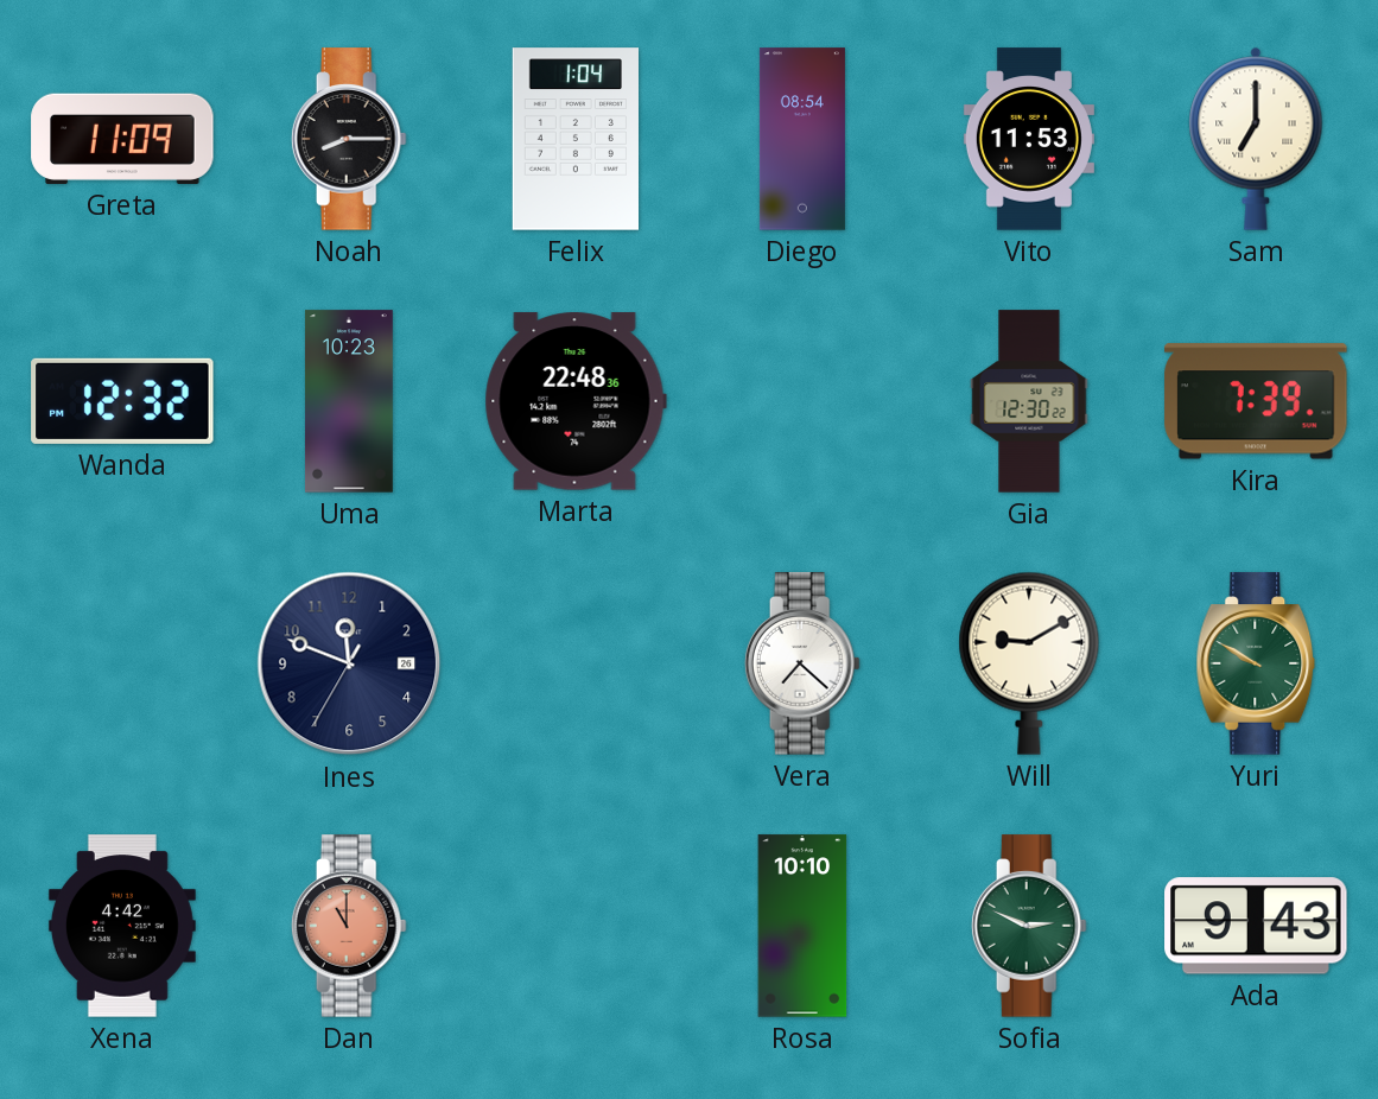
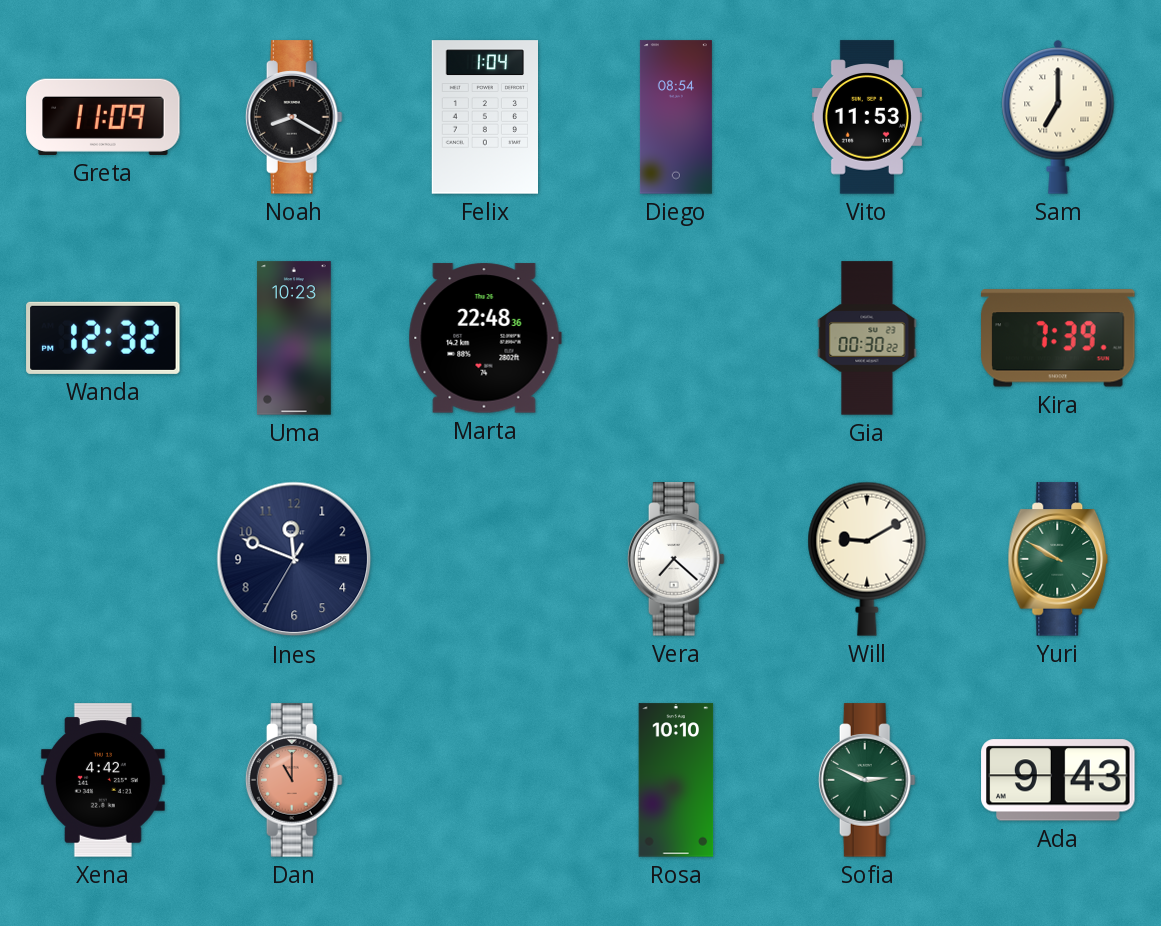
Noah: 8:15 -> 8:20
Gia: 12:30 -> 00:30
